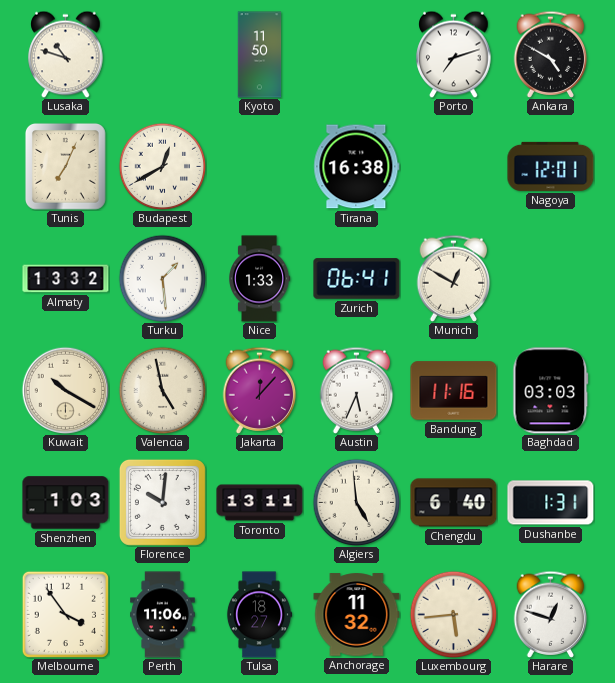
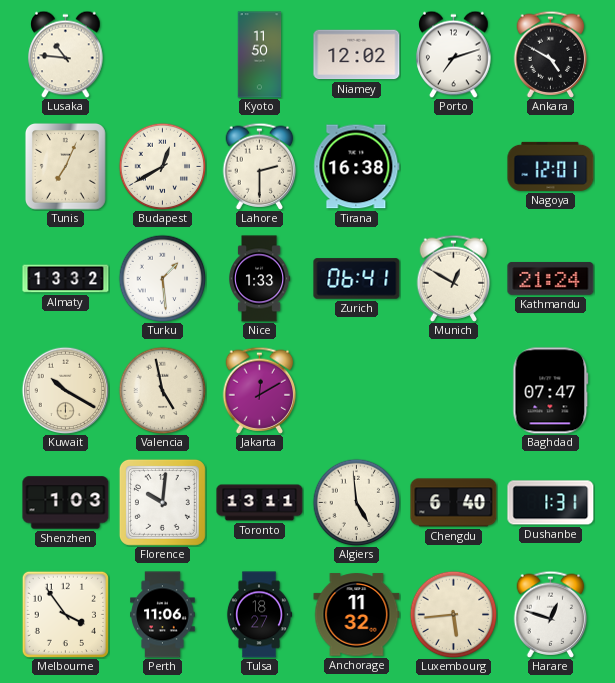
Lusaka: 10:48 -> 10:46
Niamey: none -> 12:02
Lahore: none -> 2:30
Kathmandu: none -> 21:24
Jakarta: 12:07 -> 12:10
Austin: 5:34 -> none
Bandung: 11:16 -> none
Baghdad: 03:03 -> 07:47
